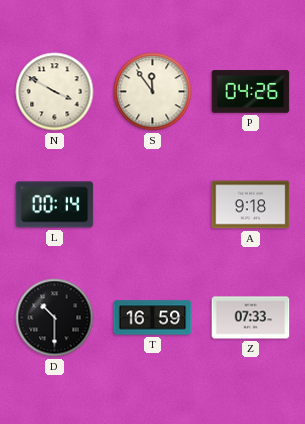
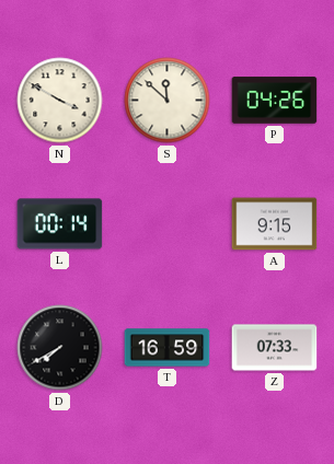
S: 11:54 -> 11:52
A: 9:18 -> 9:15
D: 10:30 -> 7:40
